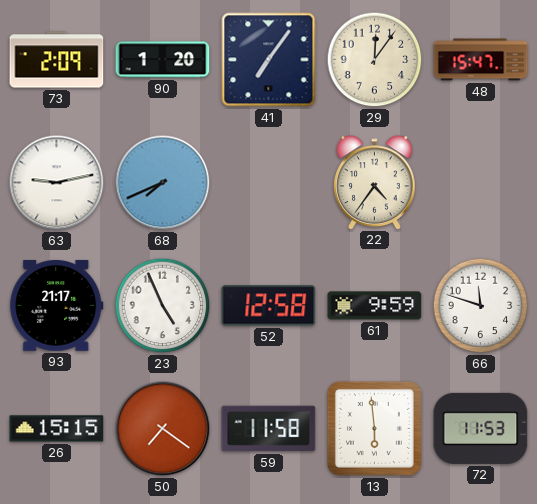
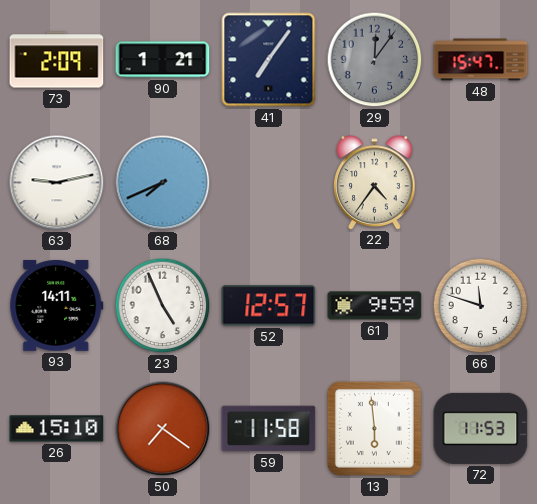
90: 1:20 -> 1:21
29 dial: cream -> grey
93: 21:17 -> 14:11
52: 12:58 -> 12:57
26: 15:15 -> 15:10
